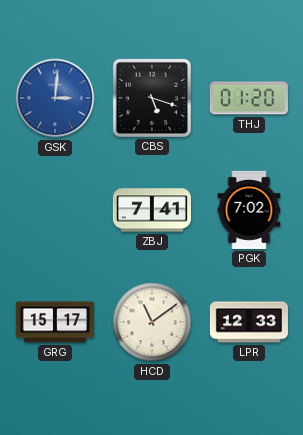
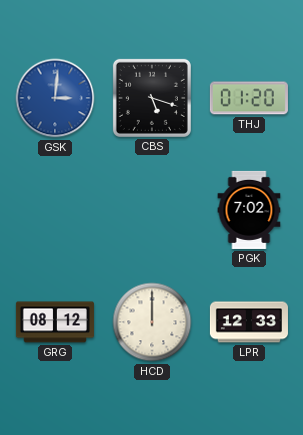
ZBJ: 7:41 -> none
GRG: 15:17 -> 08:12
HCD: 11:09 -> 12:00
